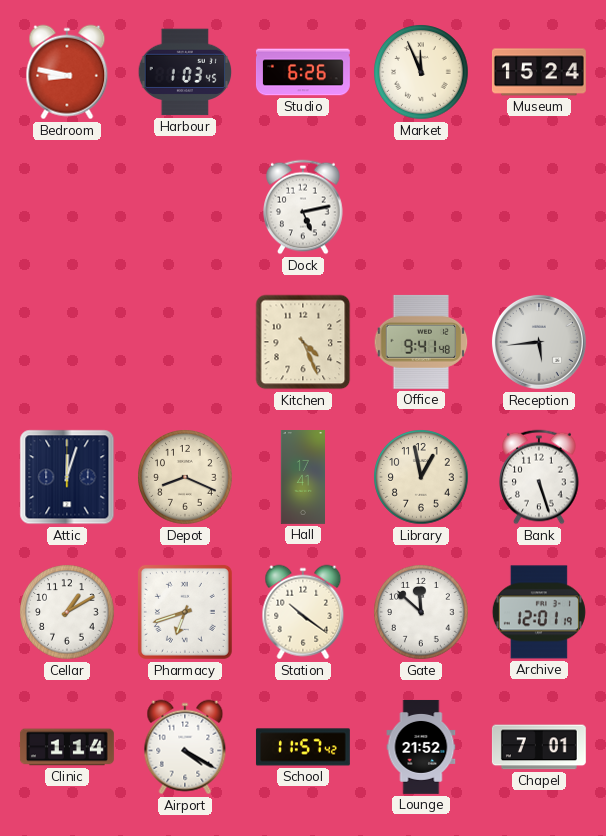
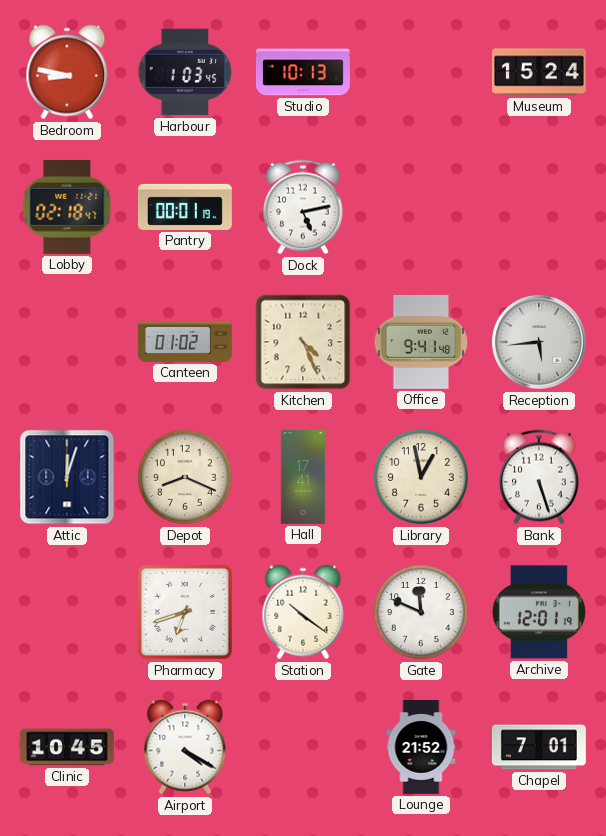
Studio: 6:26 -> 10:13
Market: 11:56 -> none
Lobby: none -> 02:18
Pantry: none -> 00:01
Canteen: none -> 01:02
Cellar: 1:10 -> none
Gate: 11:52 -> 11:49
Clinic: 1:14 -> 10:45
School: 11:57 -> none
